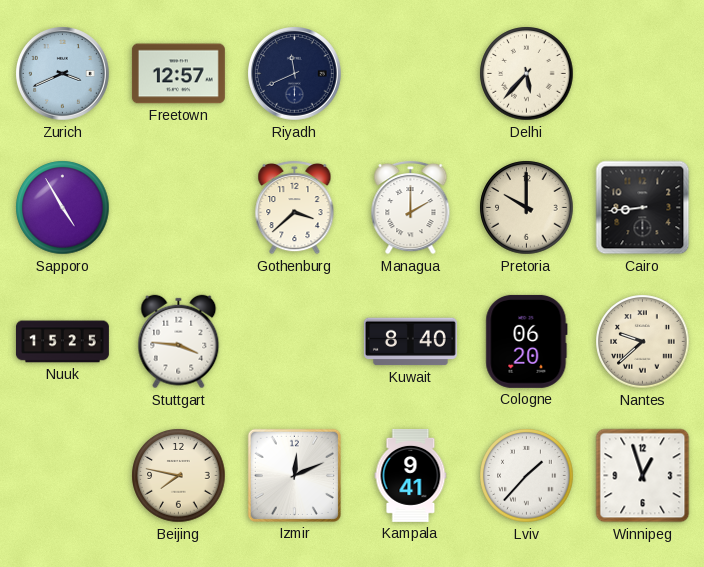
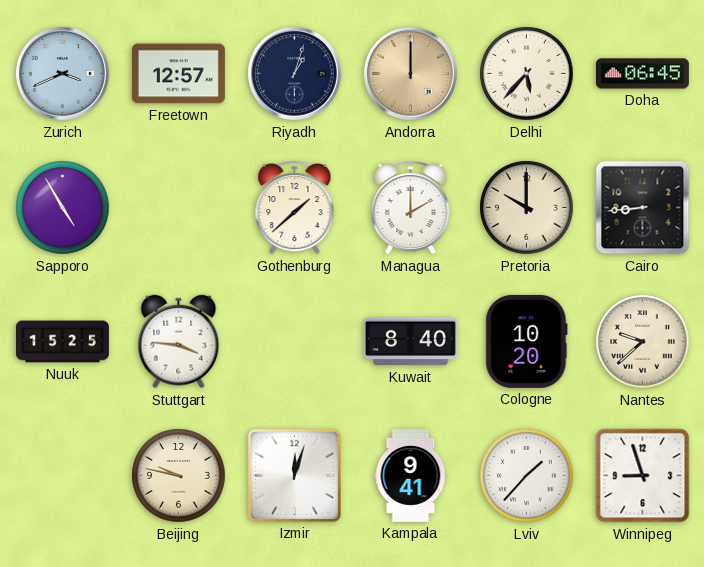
Riyadh: 11:41 -> 1:03
Andorra: none -> 12:00
Doha: none -> 06:45
Gothenburg: 3:38 -> 1:38
Cologne: 06:20 -> 10:20
Beijing: 7:47 -> 9:47
Izmir: 12:11 -> 12:03
Winnipeg: 12:57 -> 8:57
